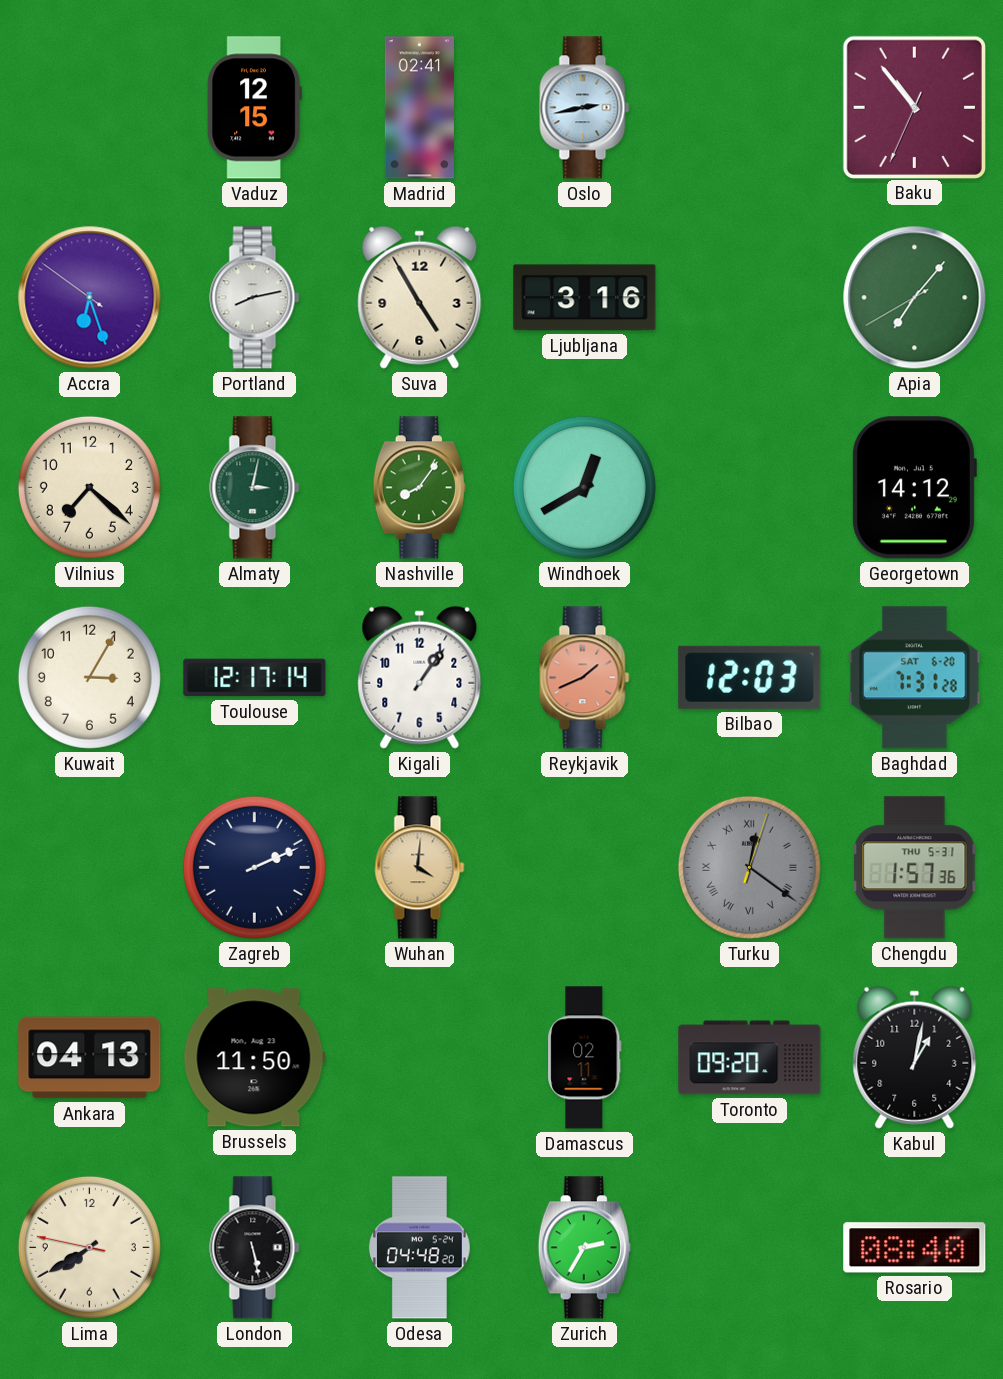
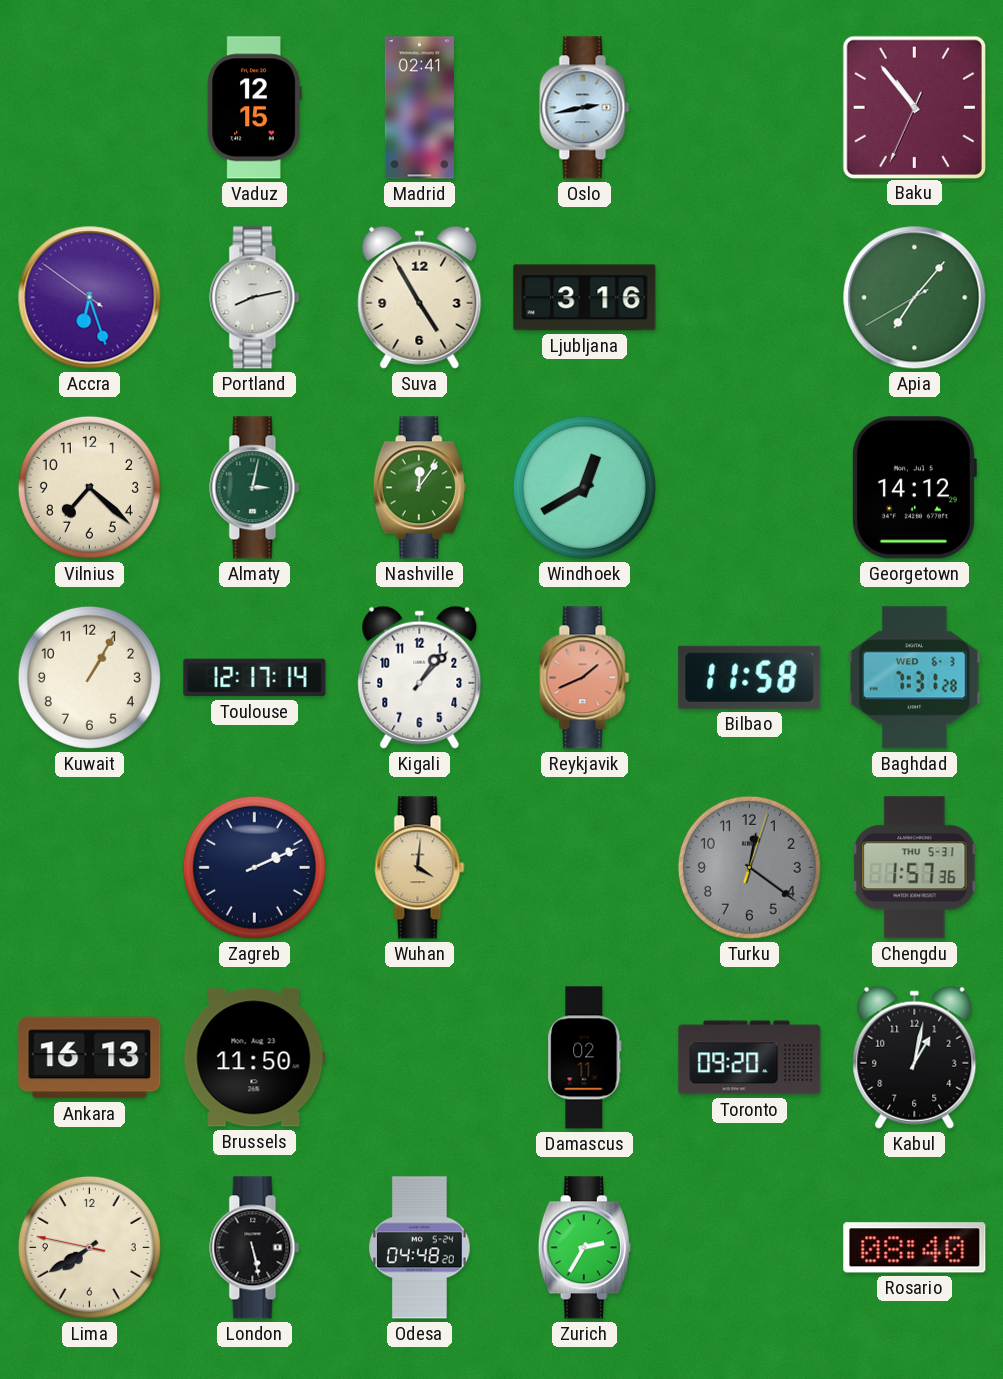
Nashville: 8:06 -> 12:06
Kuwait: 3:05 -> 1:05
Kigali: 1:06 -> 1:07
Bilbao: 12:03 -> 11:58
Baghdad date: SAT 6-20 -> WED 6-3
Turku numerals: Roman -> Arabic
Ankara: 04:13 -> 16:13
